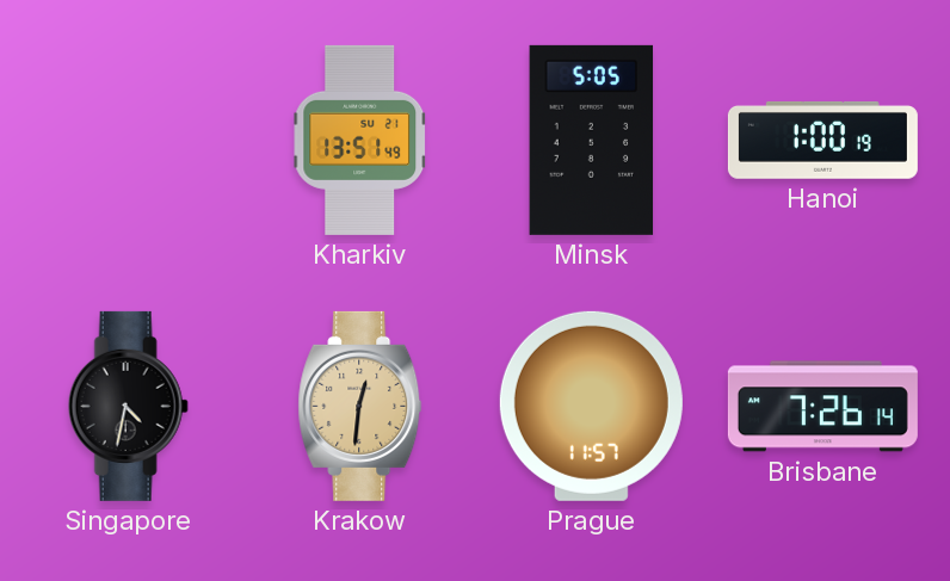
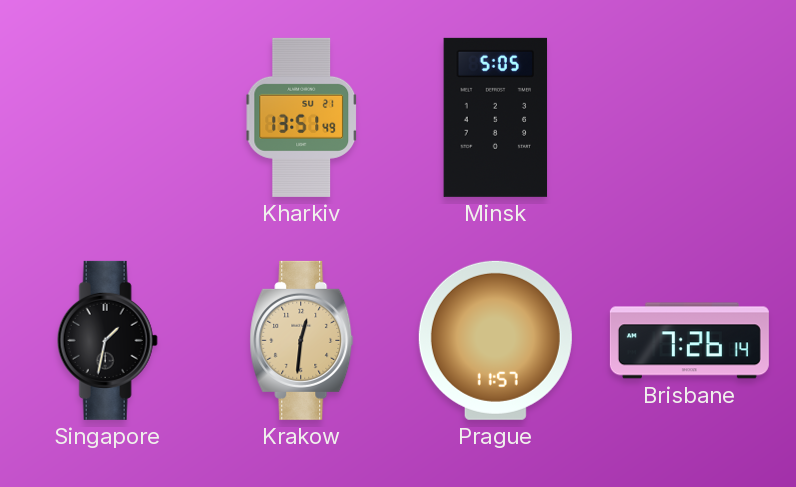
Hanoi: 1:00 -> none
Singapore: 4:32 -> 1:32
